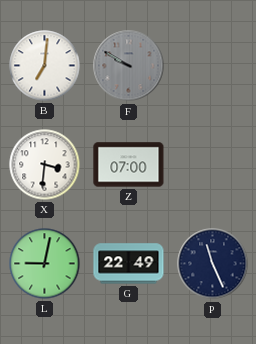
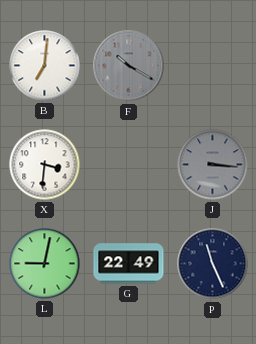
F: 9:50 -> 10:20
Z: 07:00 -> none
J: none -> 3:16
